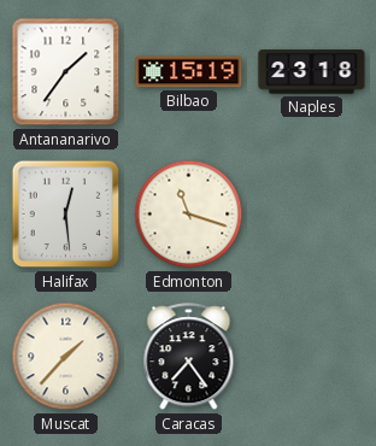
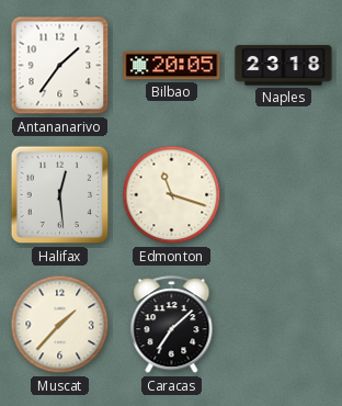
Bilbao: 15:19 -> 20:05
Caracas: 7:24 -> 7:08
